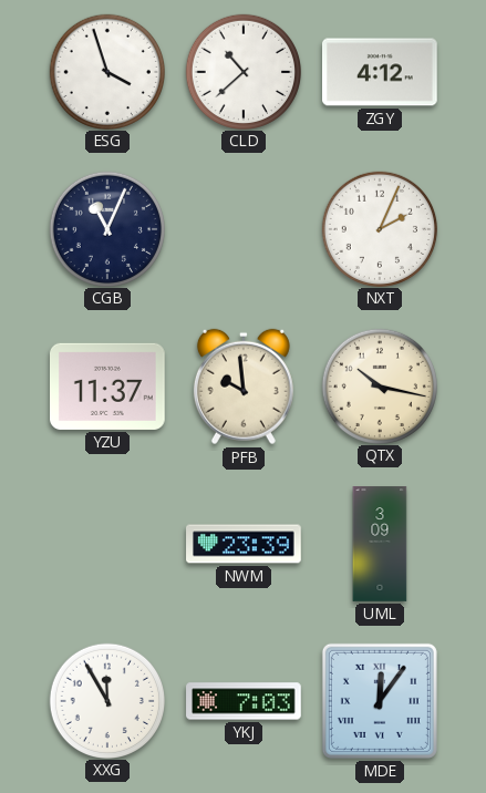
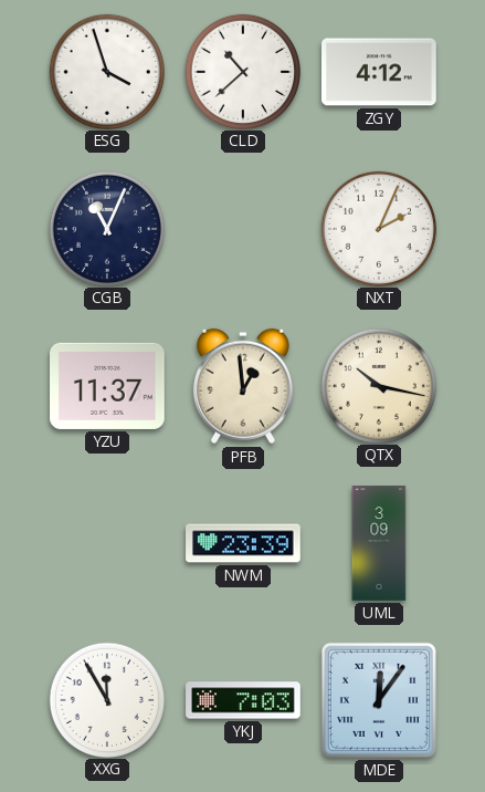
PFB: 9:59 -> 12:59
